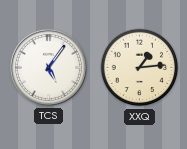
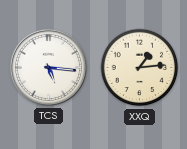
TCS: 5:06 -> 5:16
